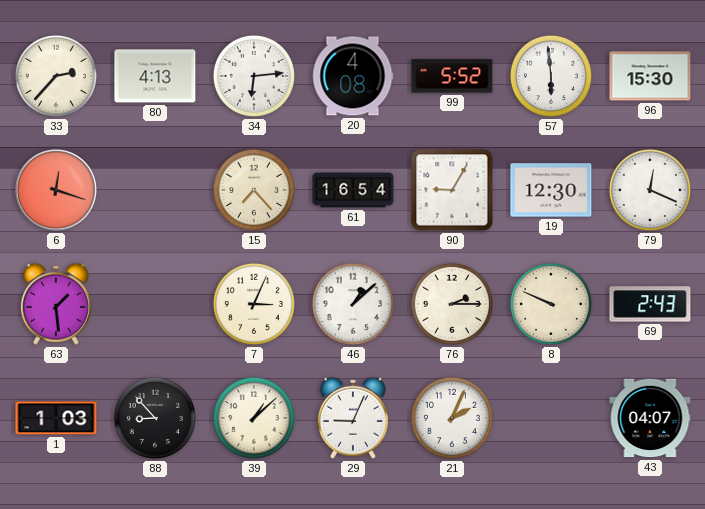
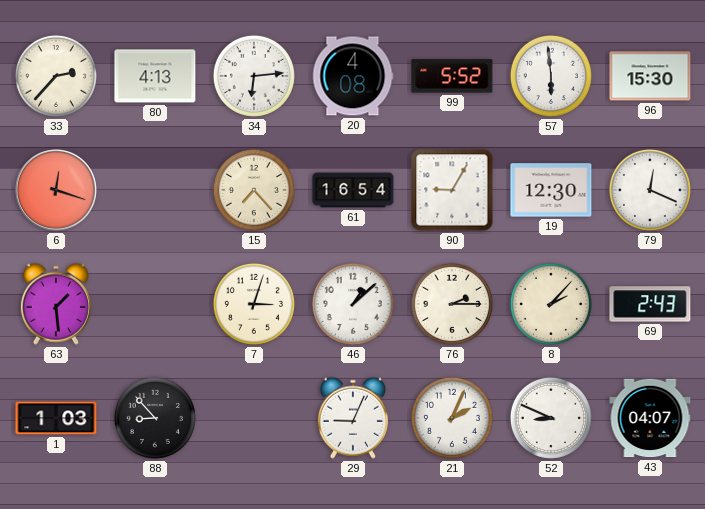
7: 3:04 -> 3:03
8: 9:49 -> 2:07
39: 1:08 -> none
52: none -> 8:49
